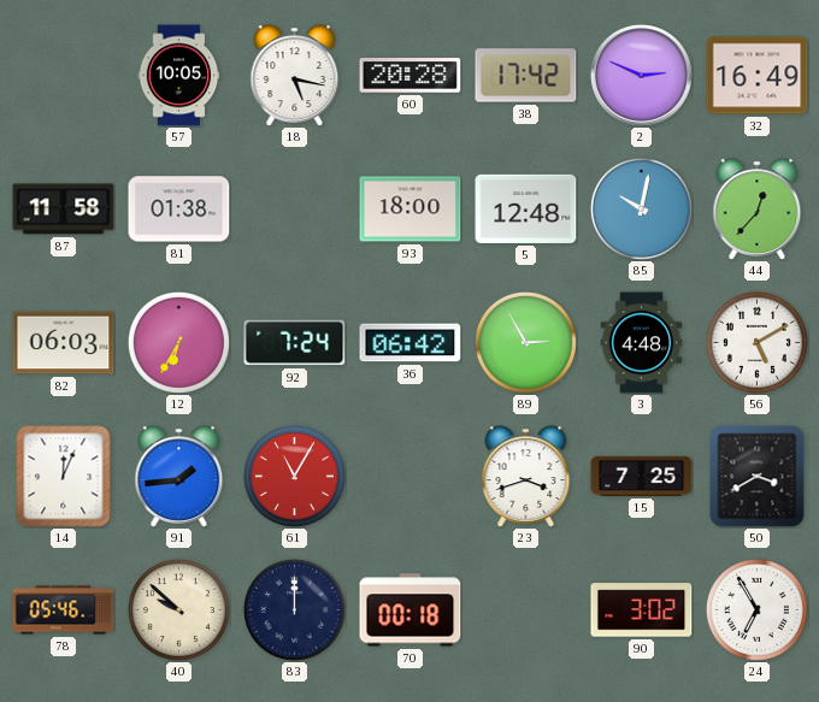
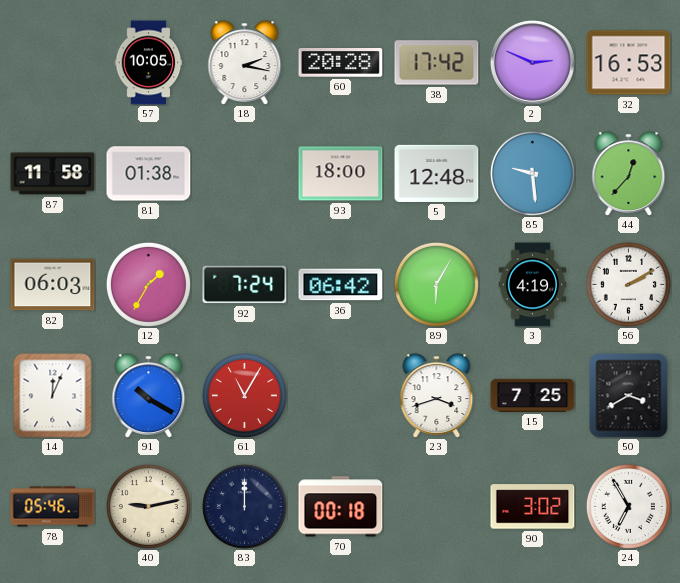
18: 5:17 -> 2:17
32: 16:49 -> 16:53
85: 10:02 -> 9:29
12: 6:35 -> 1:35
89: 2:55 -> 6:05
3: 4:48 -> 4:19
56: 5:10 -> 2:10
91: 1:44 -> 10:20
40: 9:52 -> 9:13
